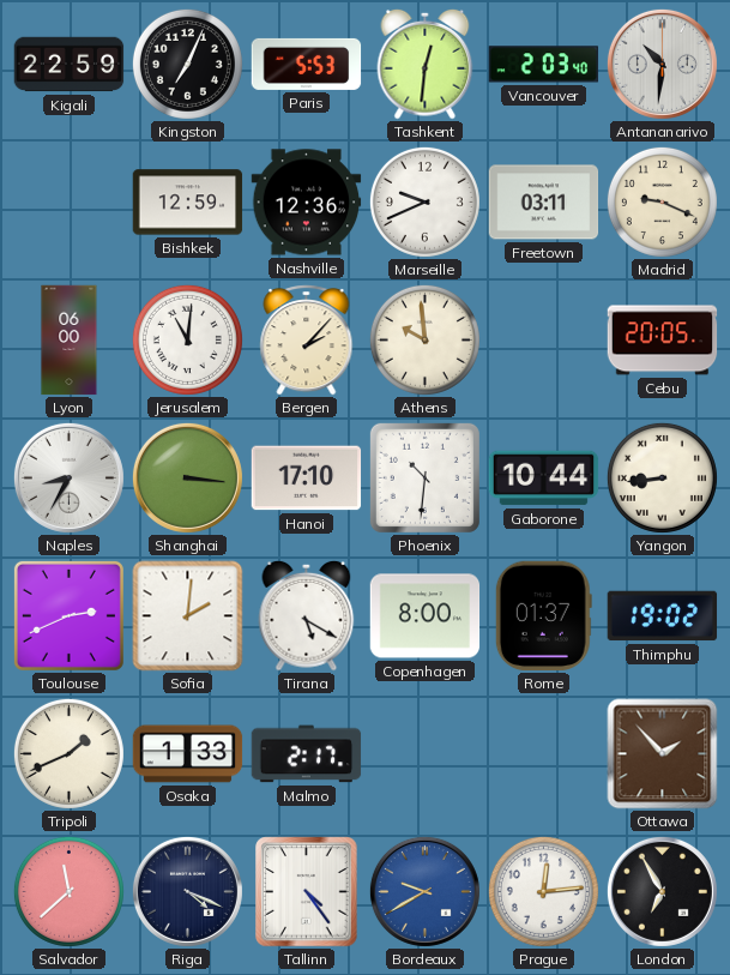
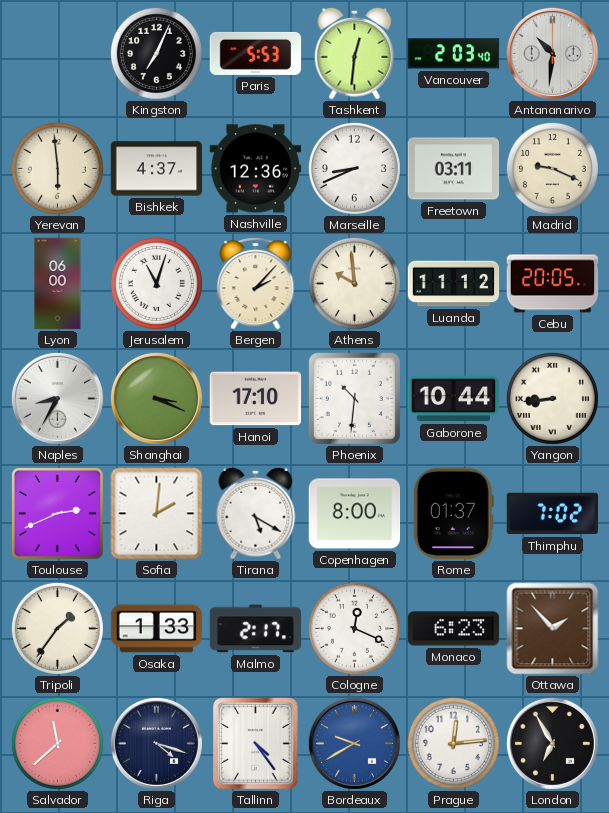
Kigali: 22:59 -> none
Yerevan: none -> 5:59
Bishkek: 12:59 -> 4:37
Marseille: 9:41 -> 8:41
Jerusalem: 11:01 -> 11:03
Luanda: none -> 11:12
Shanghai: 3:16 -> 3:19
Thimphu: 19:02 -> 7:02
Tripoli: 1:41 -> 1:36
Cologne: none -> 12:19
Monaco: none -> 6:23
Riga: 4:19 -> 4:18
